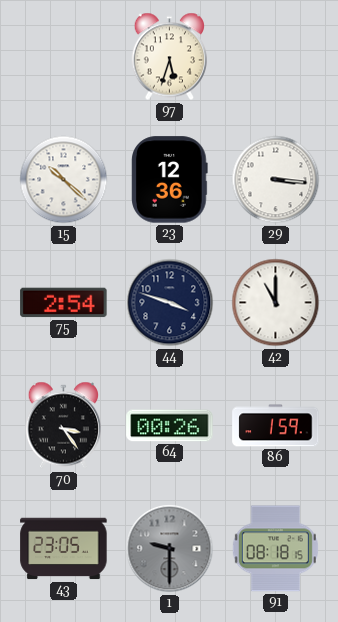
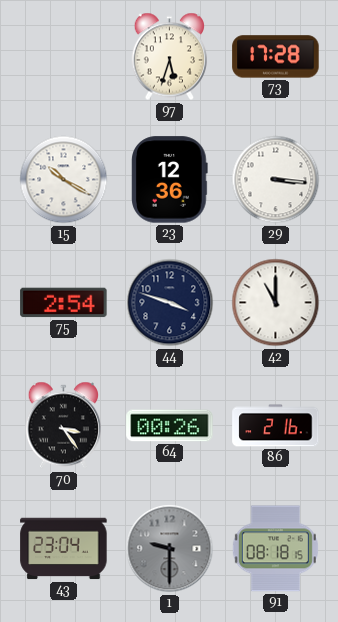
73: none -> 17:28
15: 10:22 -> 10:20
86: 1:59 -> 2:16
43: 23:05 -> 23:04
